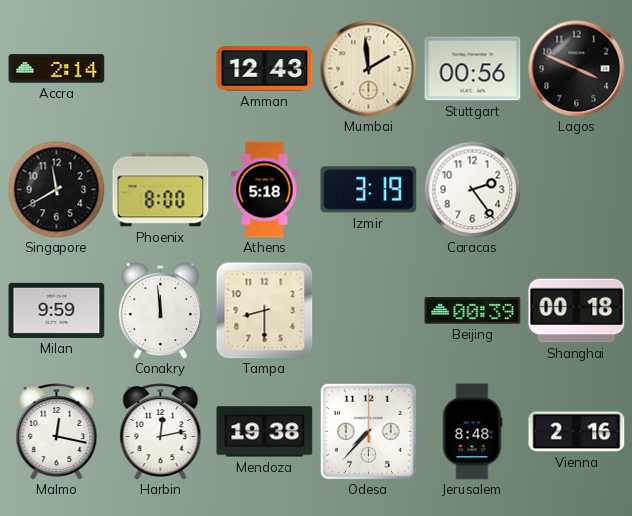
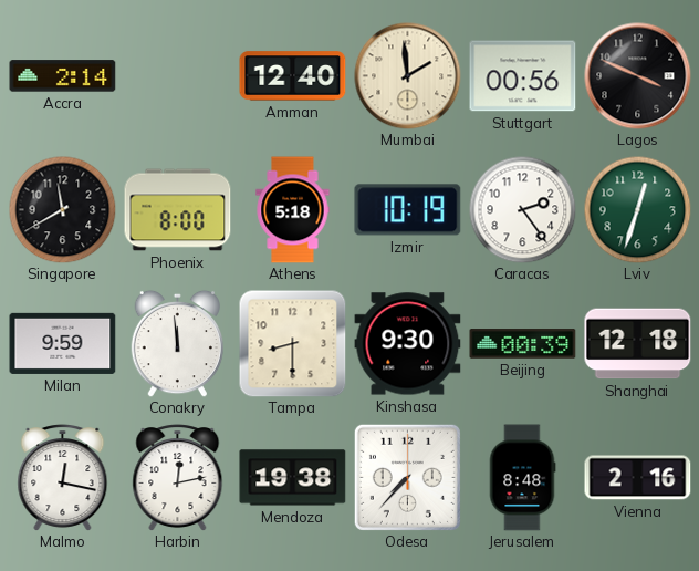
Amman: 12:43 -> 12:40
Izmir: 3:19 -> 10:19
Lviv: none -> 12:33
Kinshasa: none -> 9:30
Shanghai: 00:18 -> 12:18
